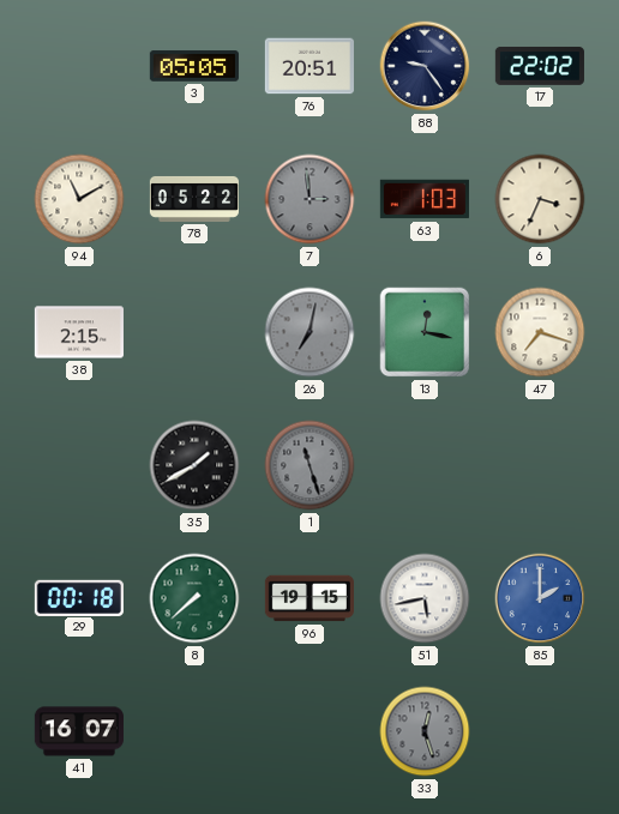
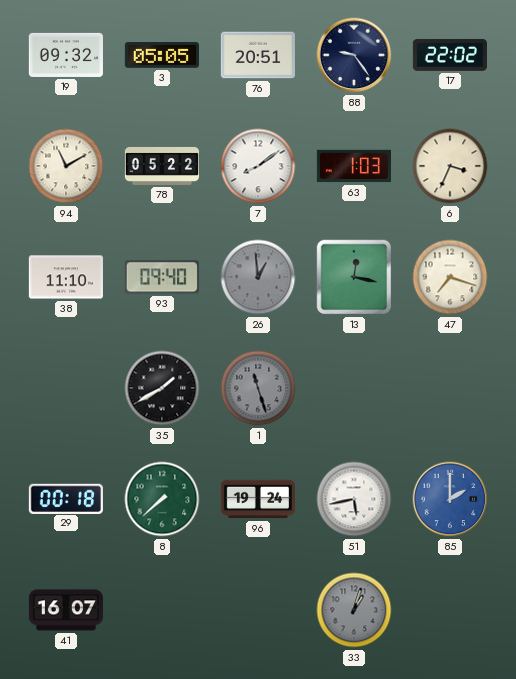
19: none -> 09:32
7: 2:59 -> 8:09
7 dial: grey -> white
38: 2:15 -> 11:10
93: none -> 09:40
26: 7:02 -> 12:59
96: 19:15 -> 19:24
33: 12:27 -> 1:03
